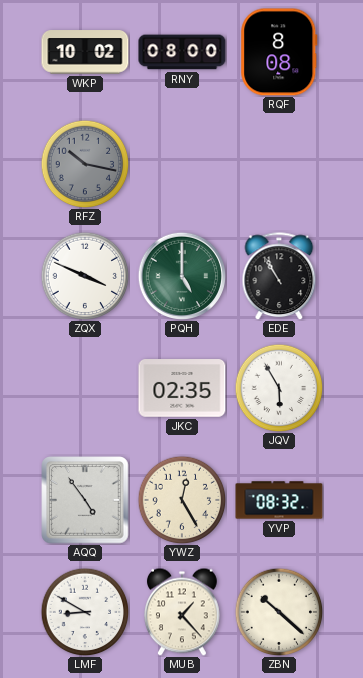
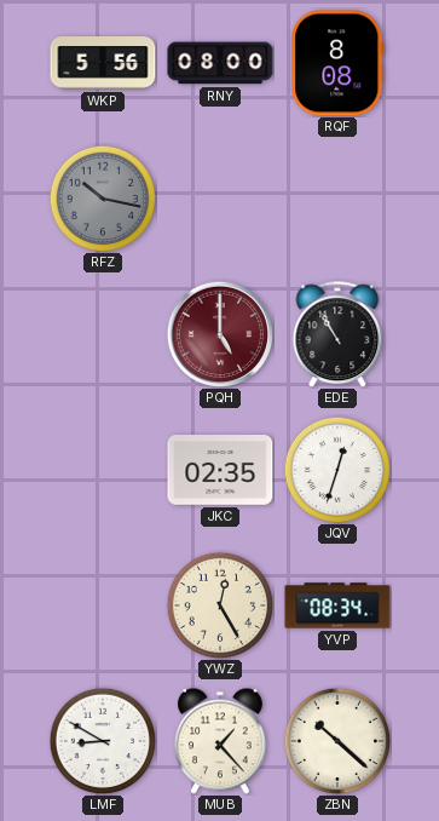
WKP: 10:02 -> 5:56
ZQX: 3:49 -> none
PQH dial: green -> burgundy
JQV: 5:55 -> 12:33
AQQ: 4:54 -> none
YVP: 08:32 -> 08:34
